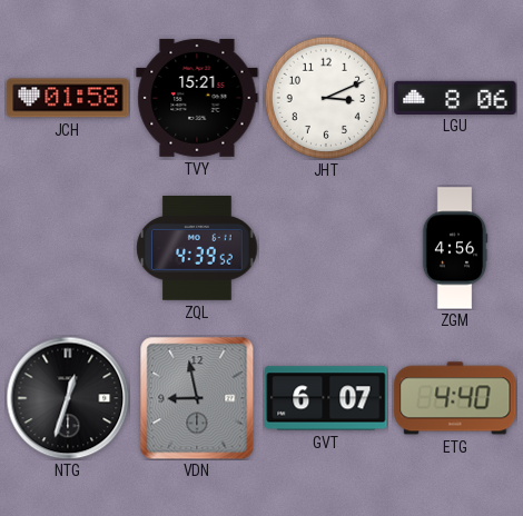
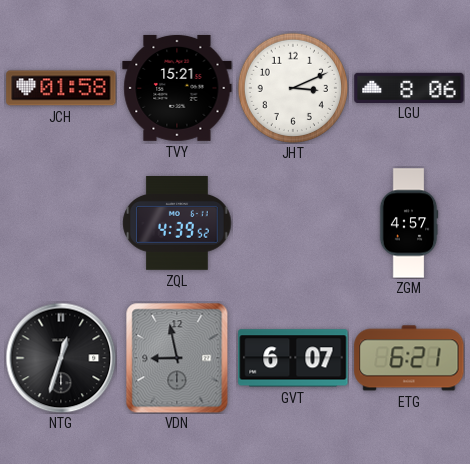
ZGM: 4:56 -> 4:57
ETG: 4:40 -> 6:21
